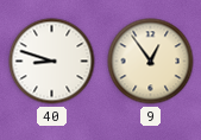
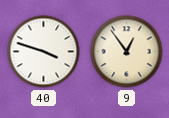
40: 8:48 -> 3:48
